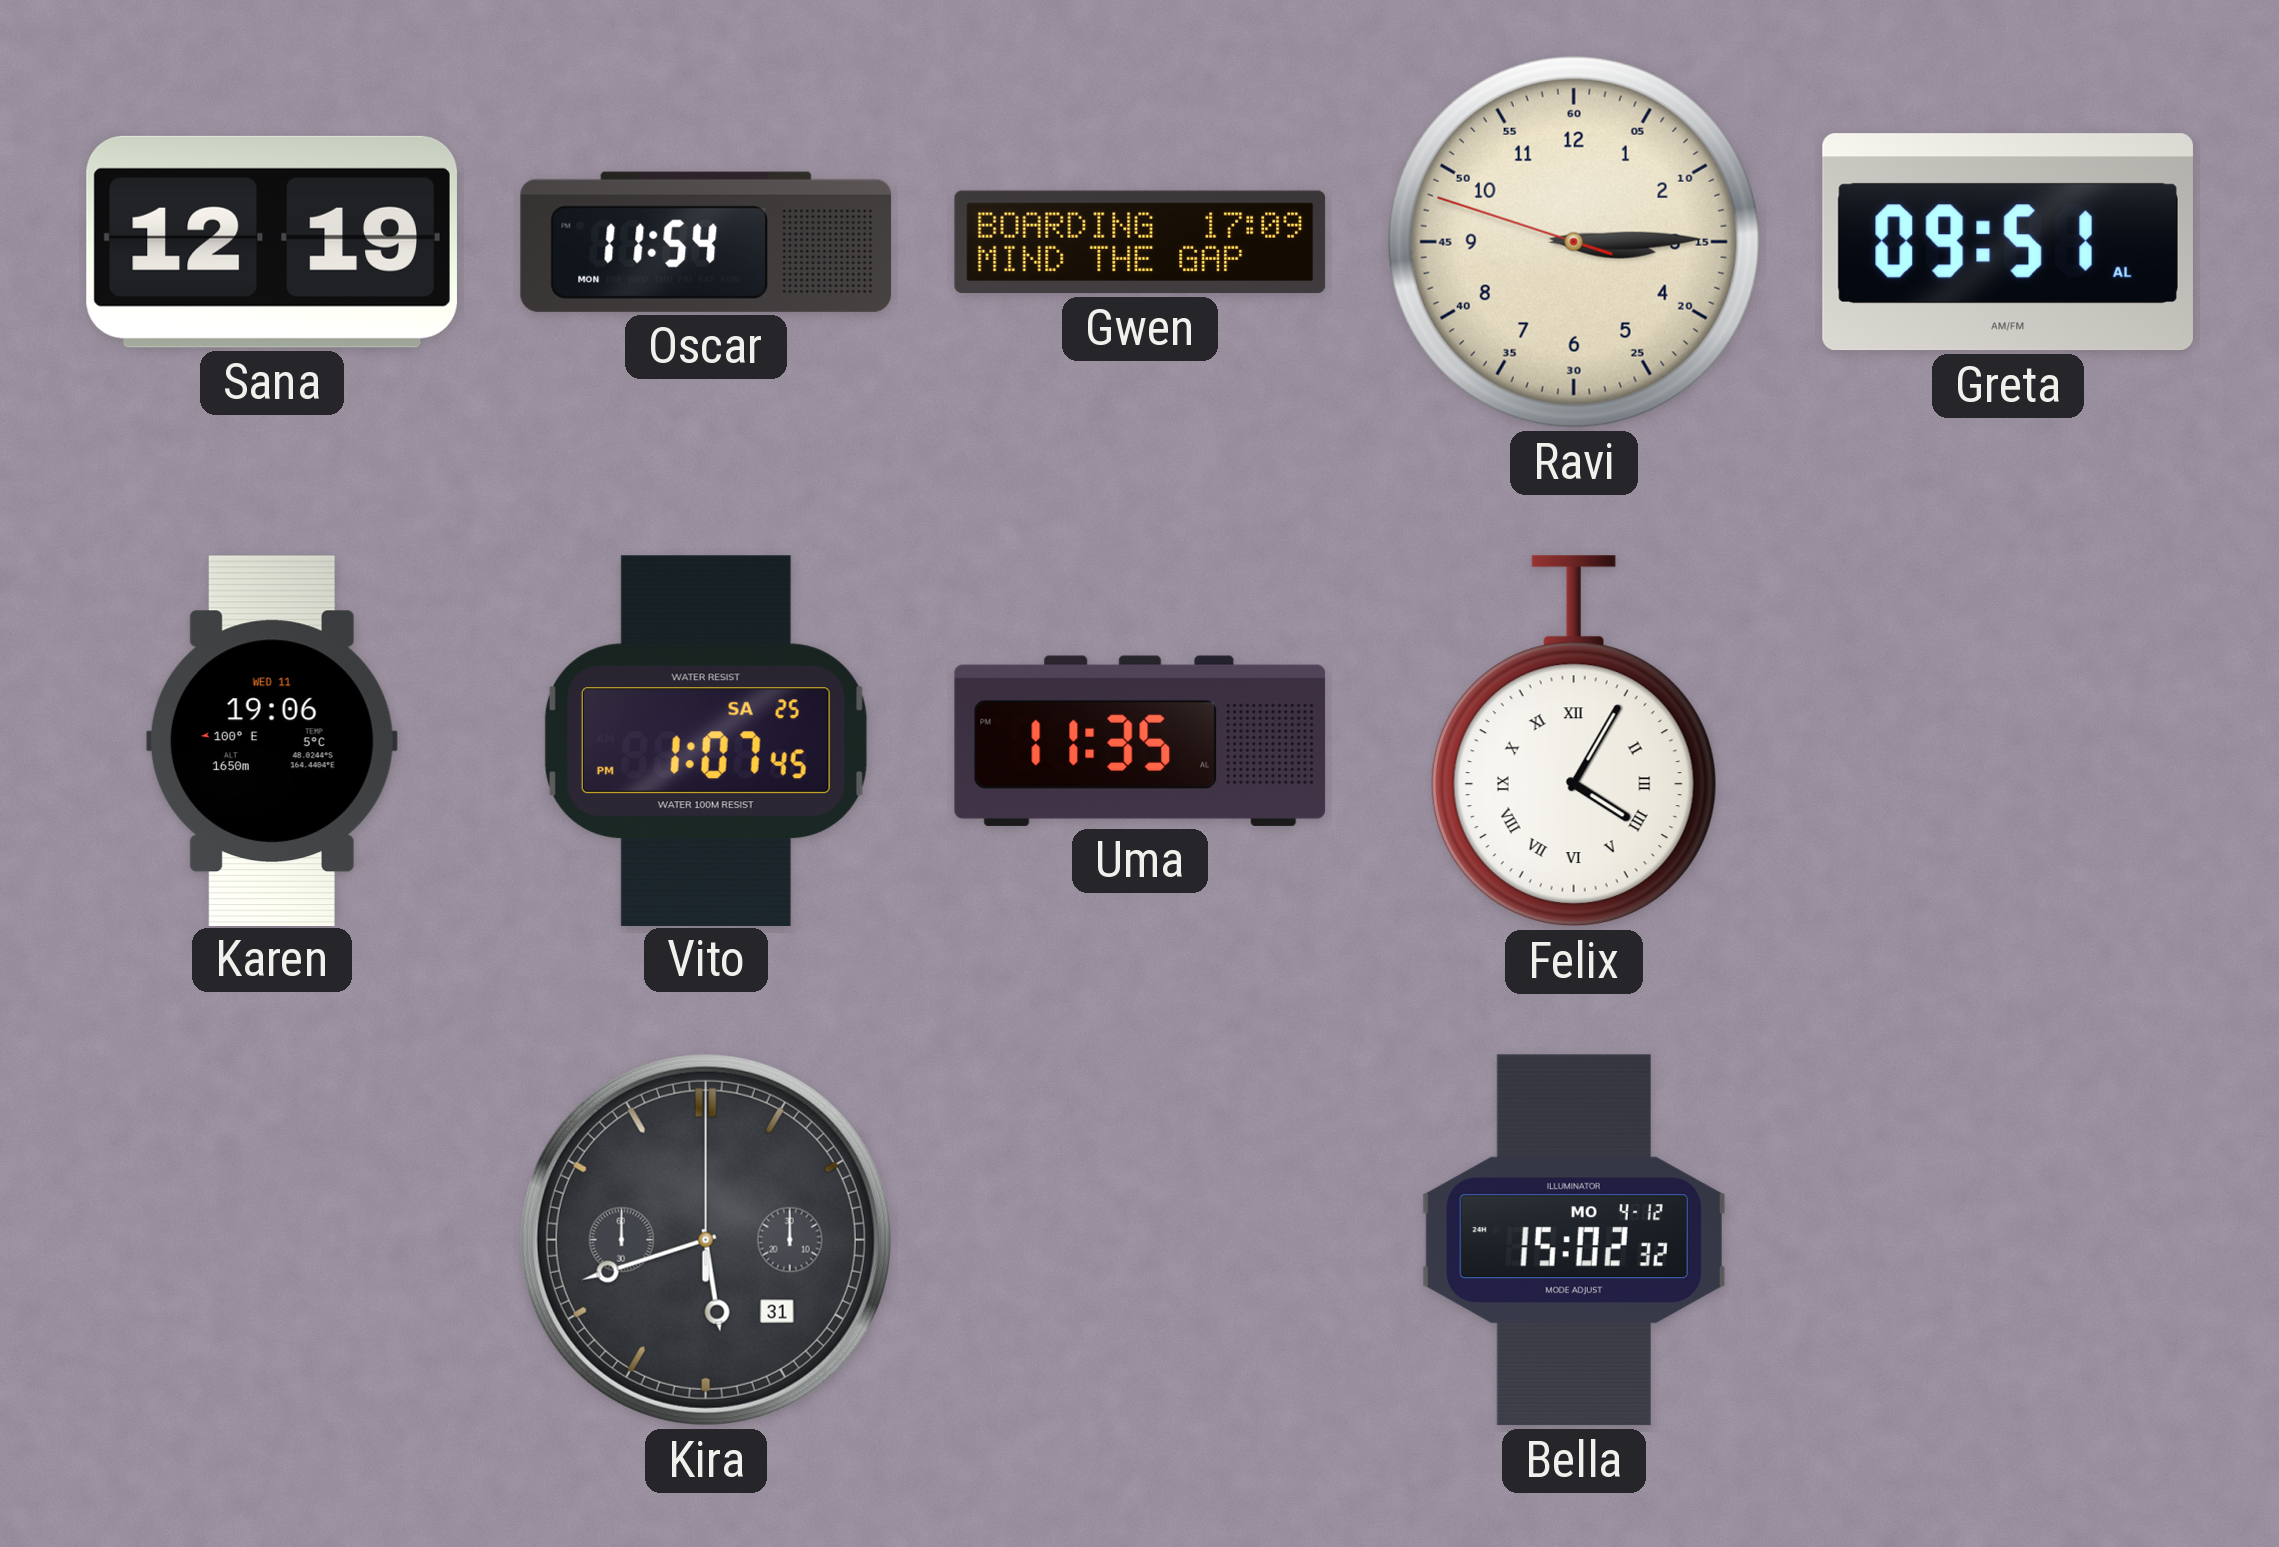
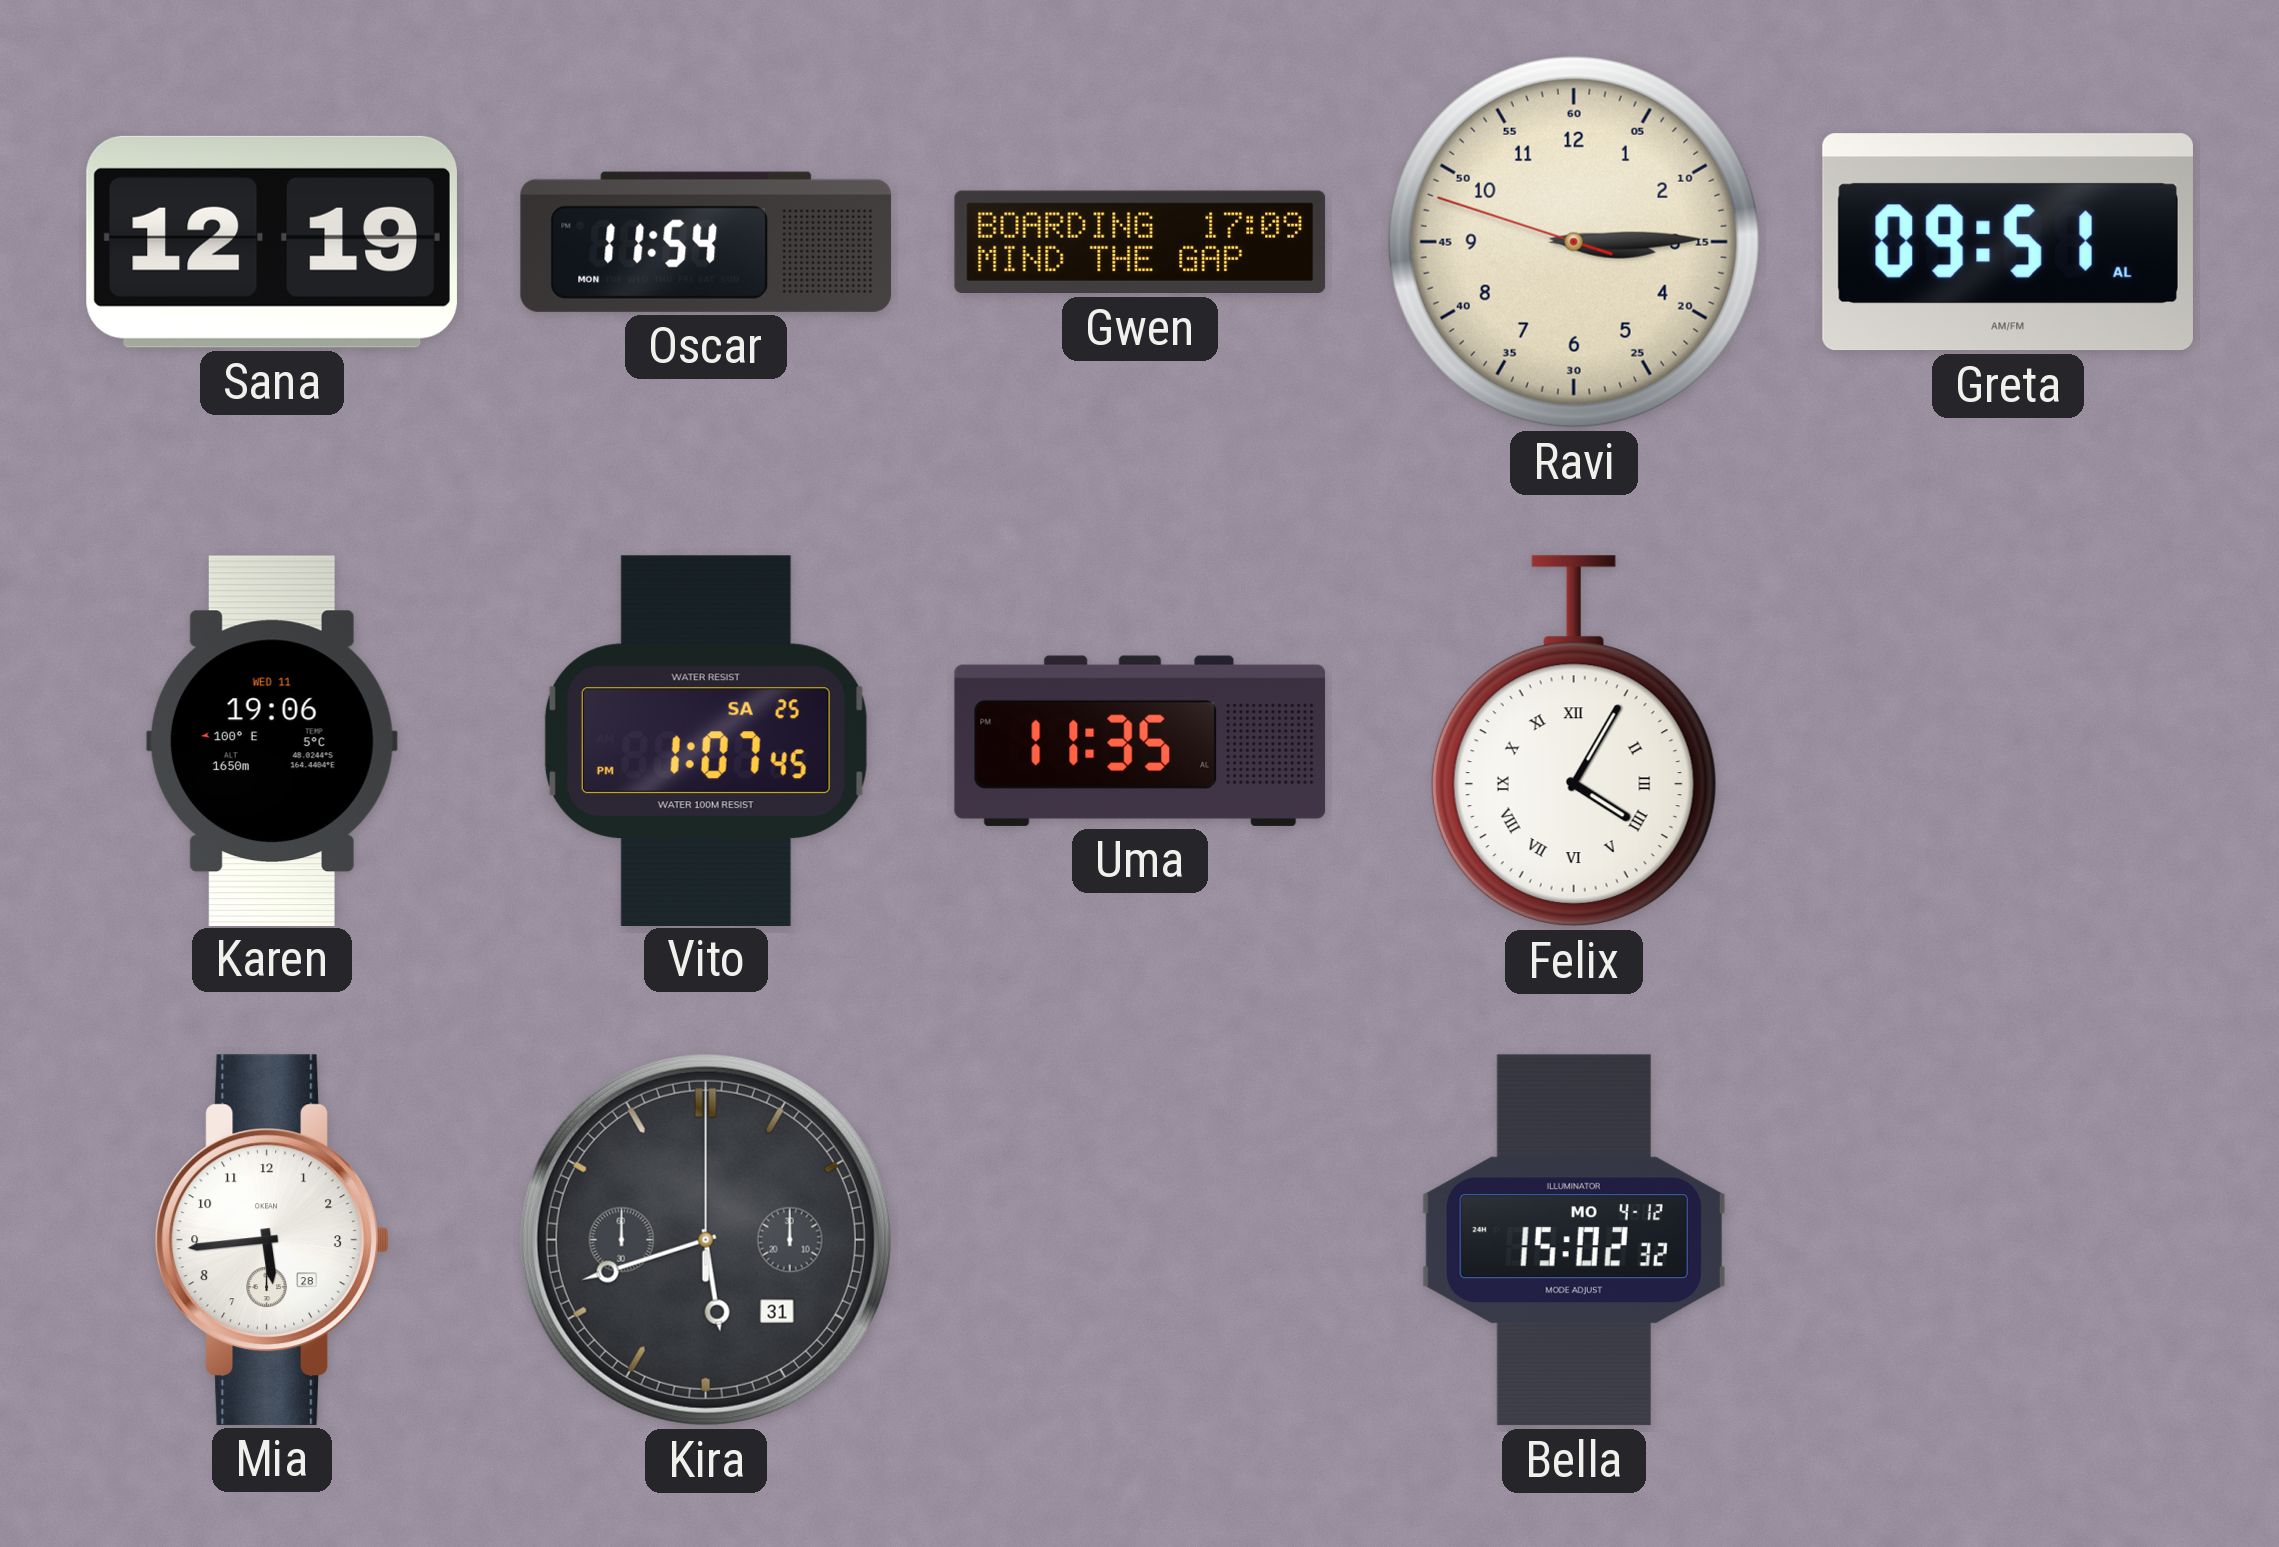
Mia: none -> 5:44
